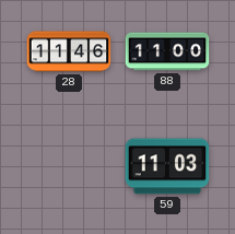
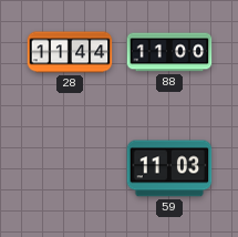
28: 11:46 -> 11:44
